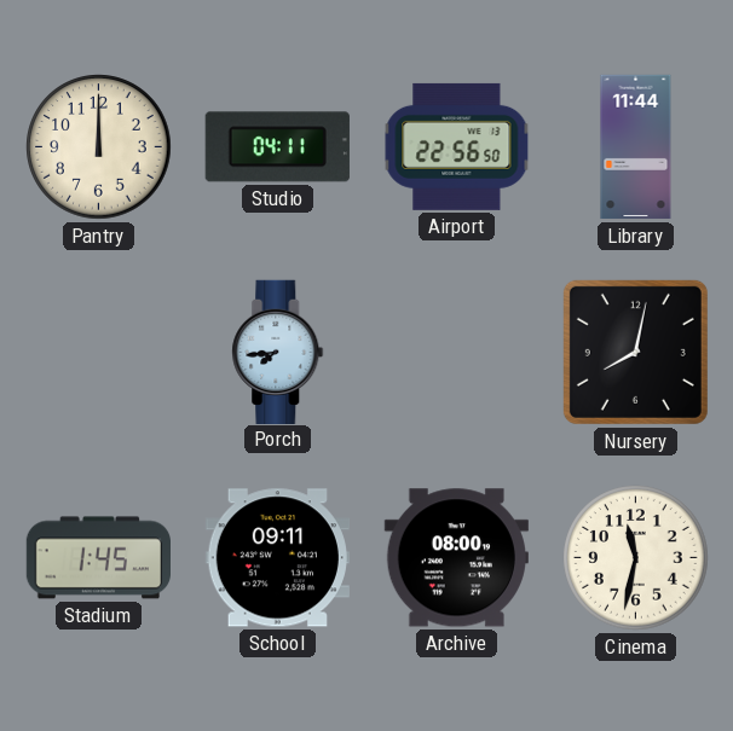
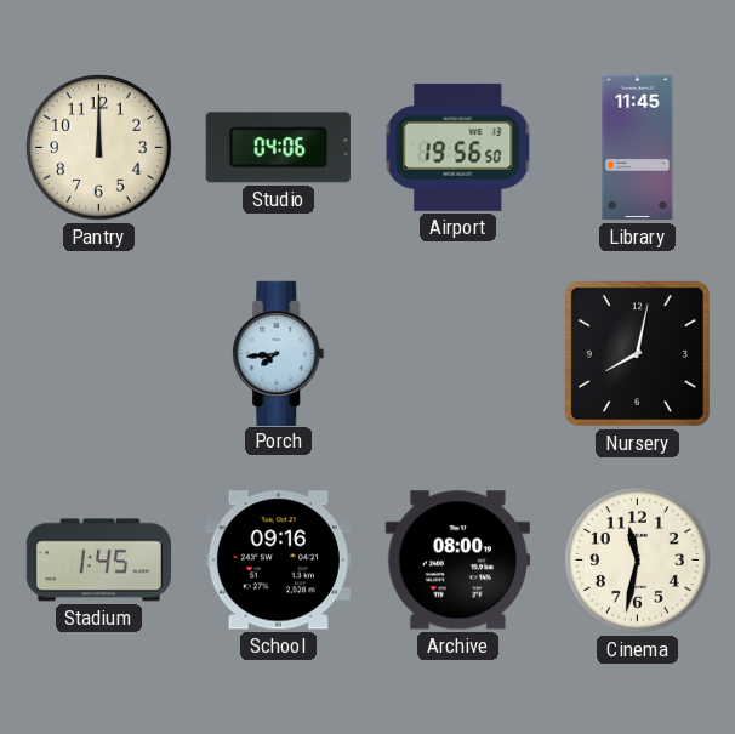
Studio: 04:11 -> 04:06
Airport: 22:56 -> 19:56
Library: 11:44 -> 11:45
School: 09:11 -> 09:16
